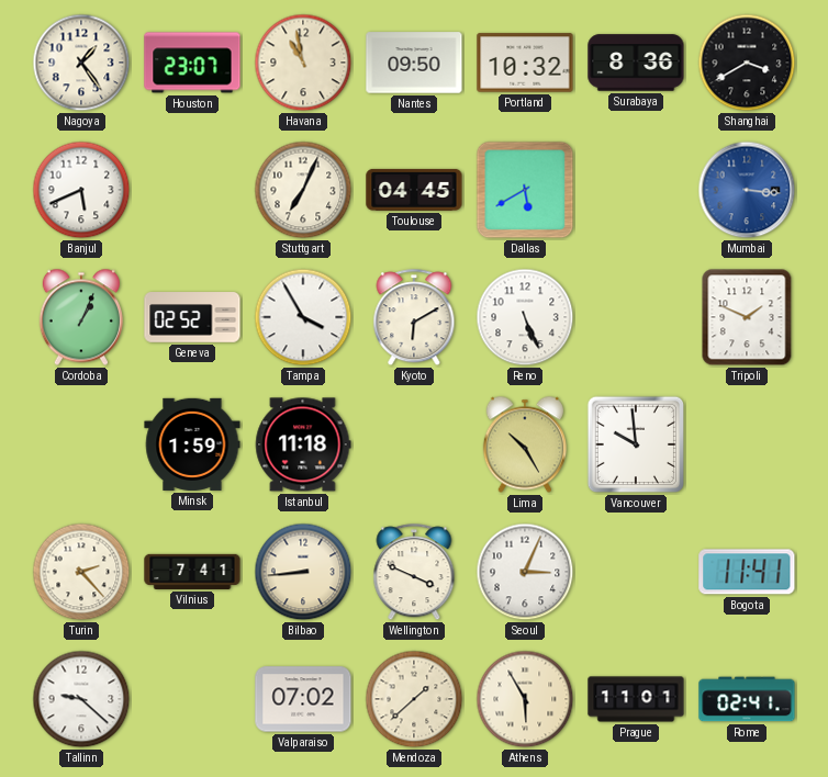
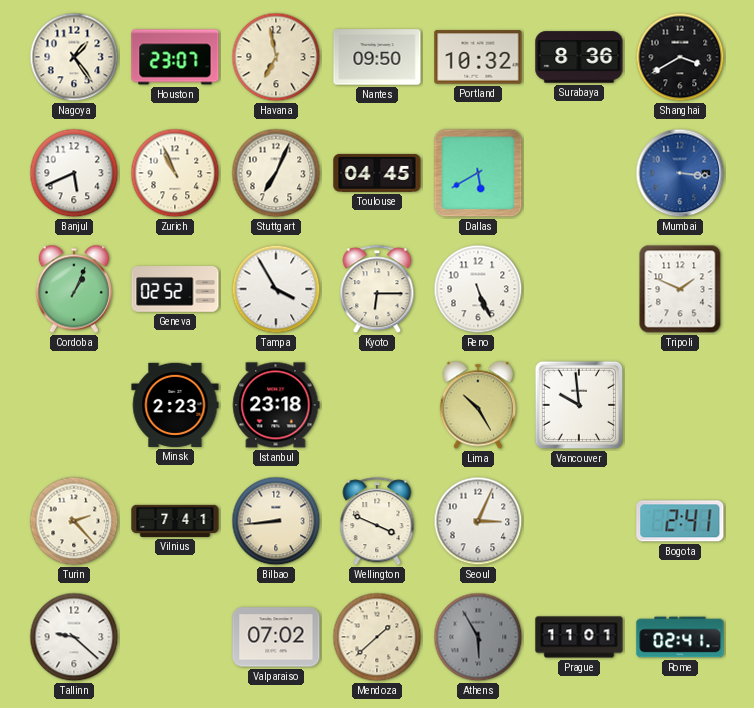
Havana: 10:58 -> 6:58
Zurich: none -> 10:56
Kyoto: 6:10 -> 6:15
Minsk: 1:59 -> 2:23
Istanbul: 11:18 -> 23:18
Bogota: 11:41 -> 2:41
Athens dial: cream -> grey
